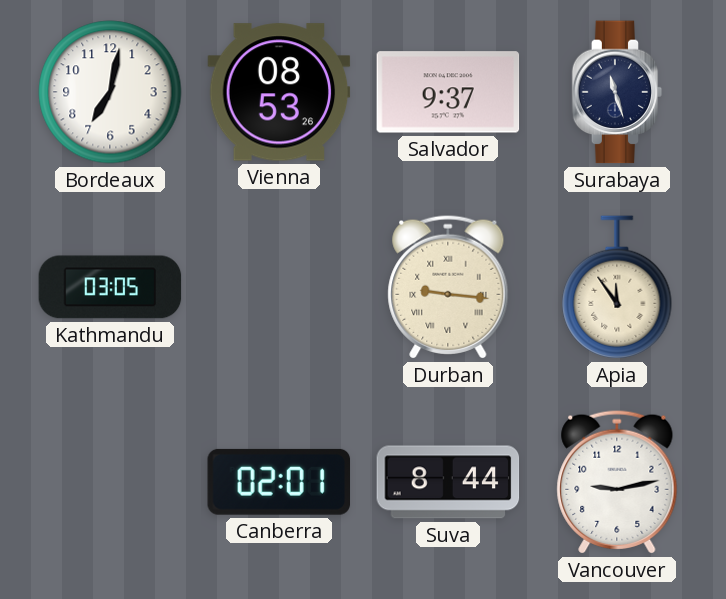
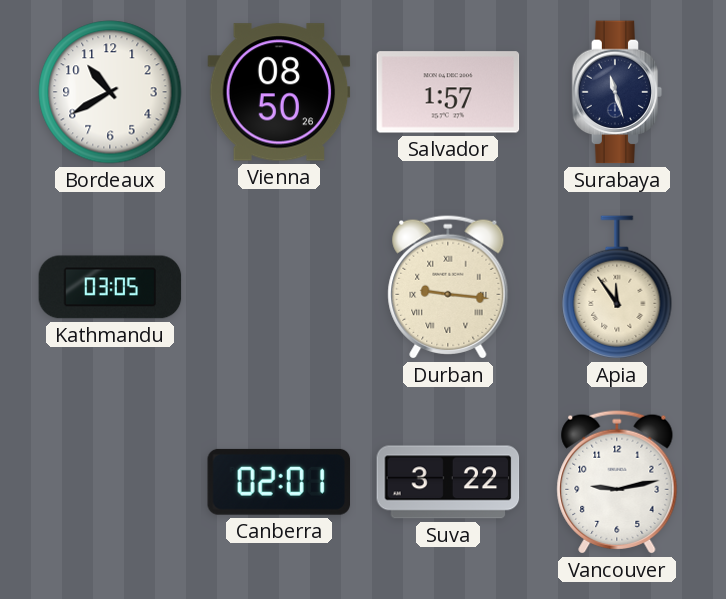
Bordeaux: 7:02 -> 10:40
Vienna: 08:53 -> 08:50
Salvador: 9:37 -> 1:57
Suva: 8:44 -> 3:22
